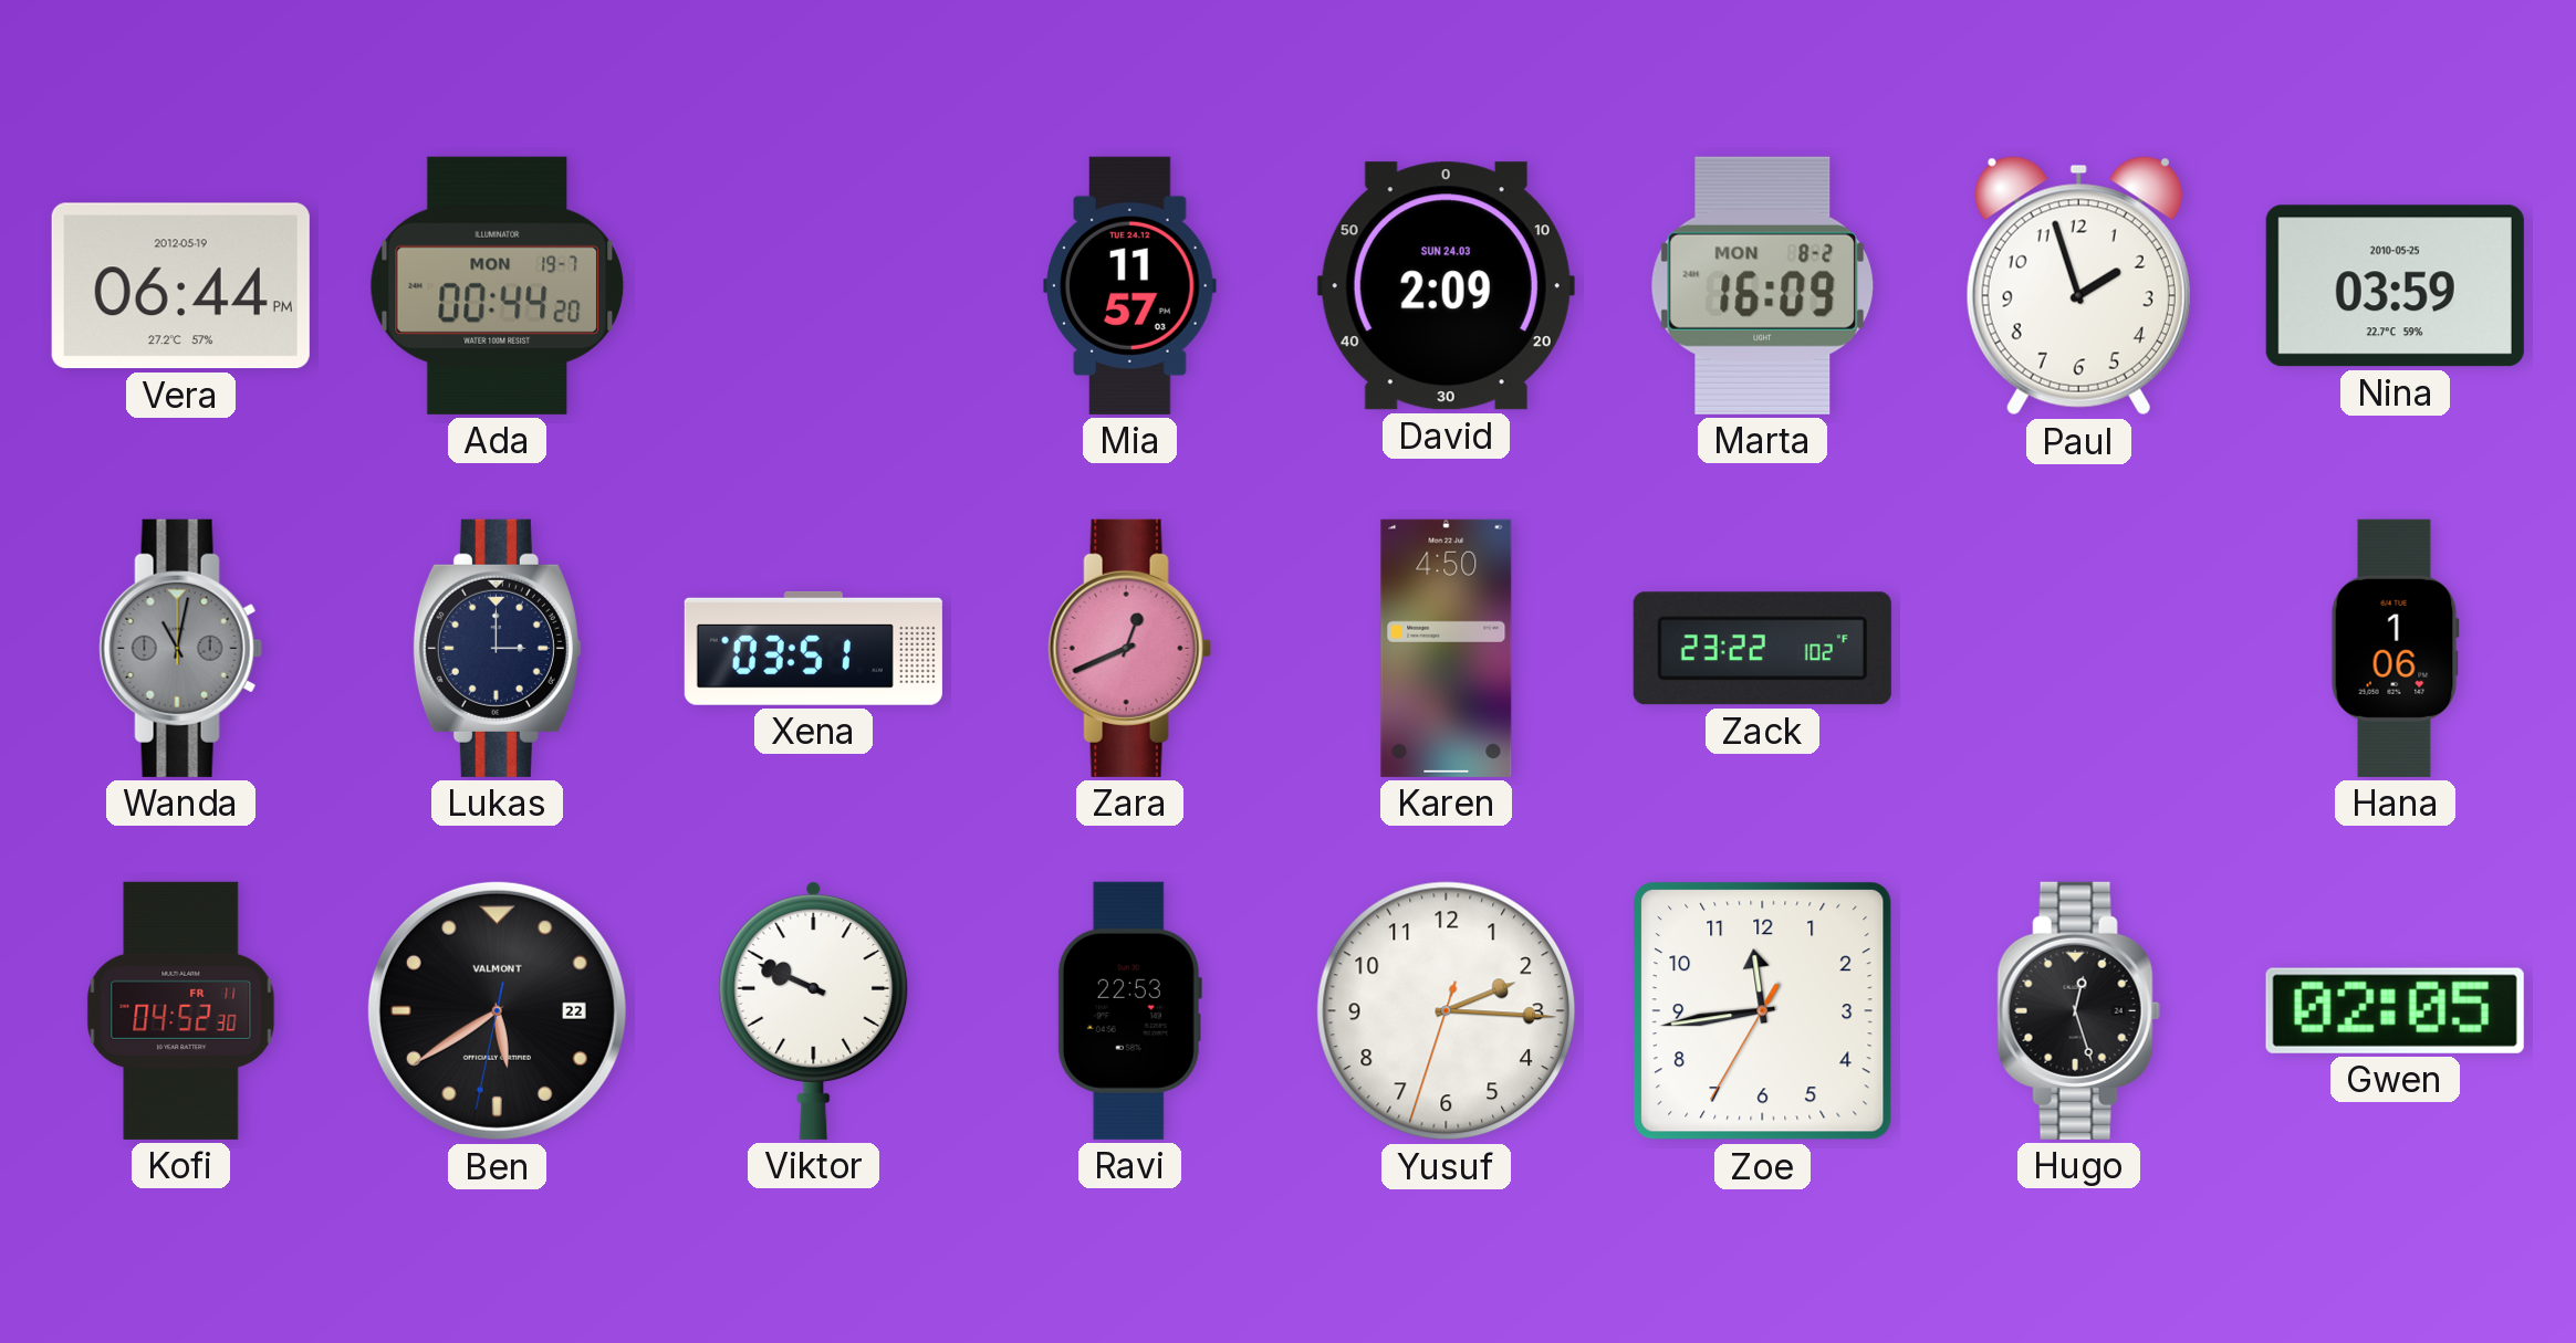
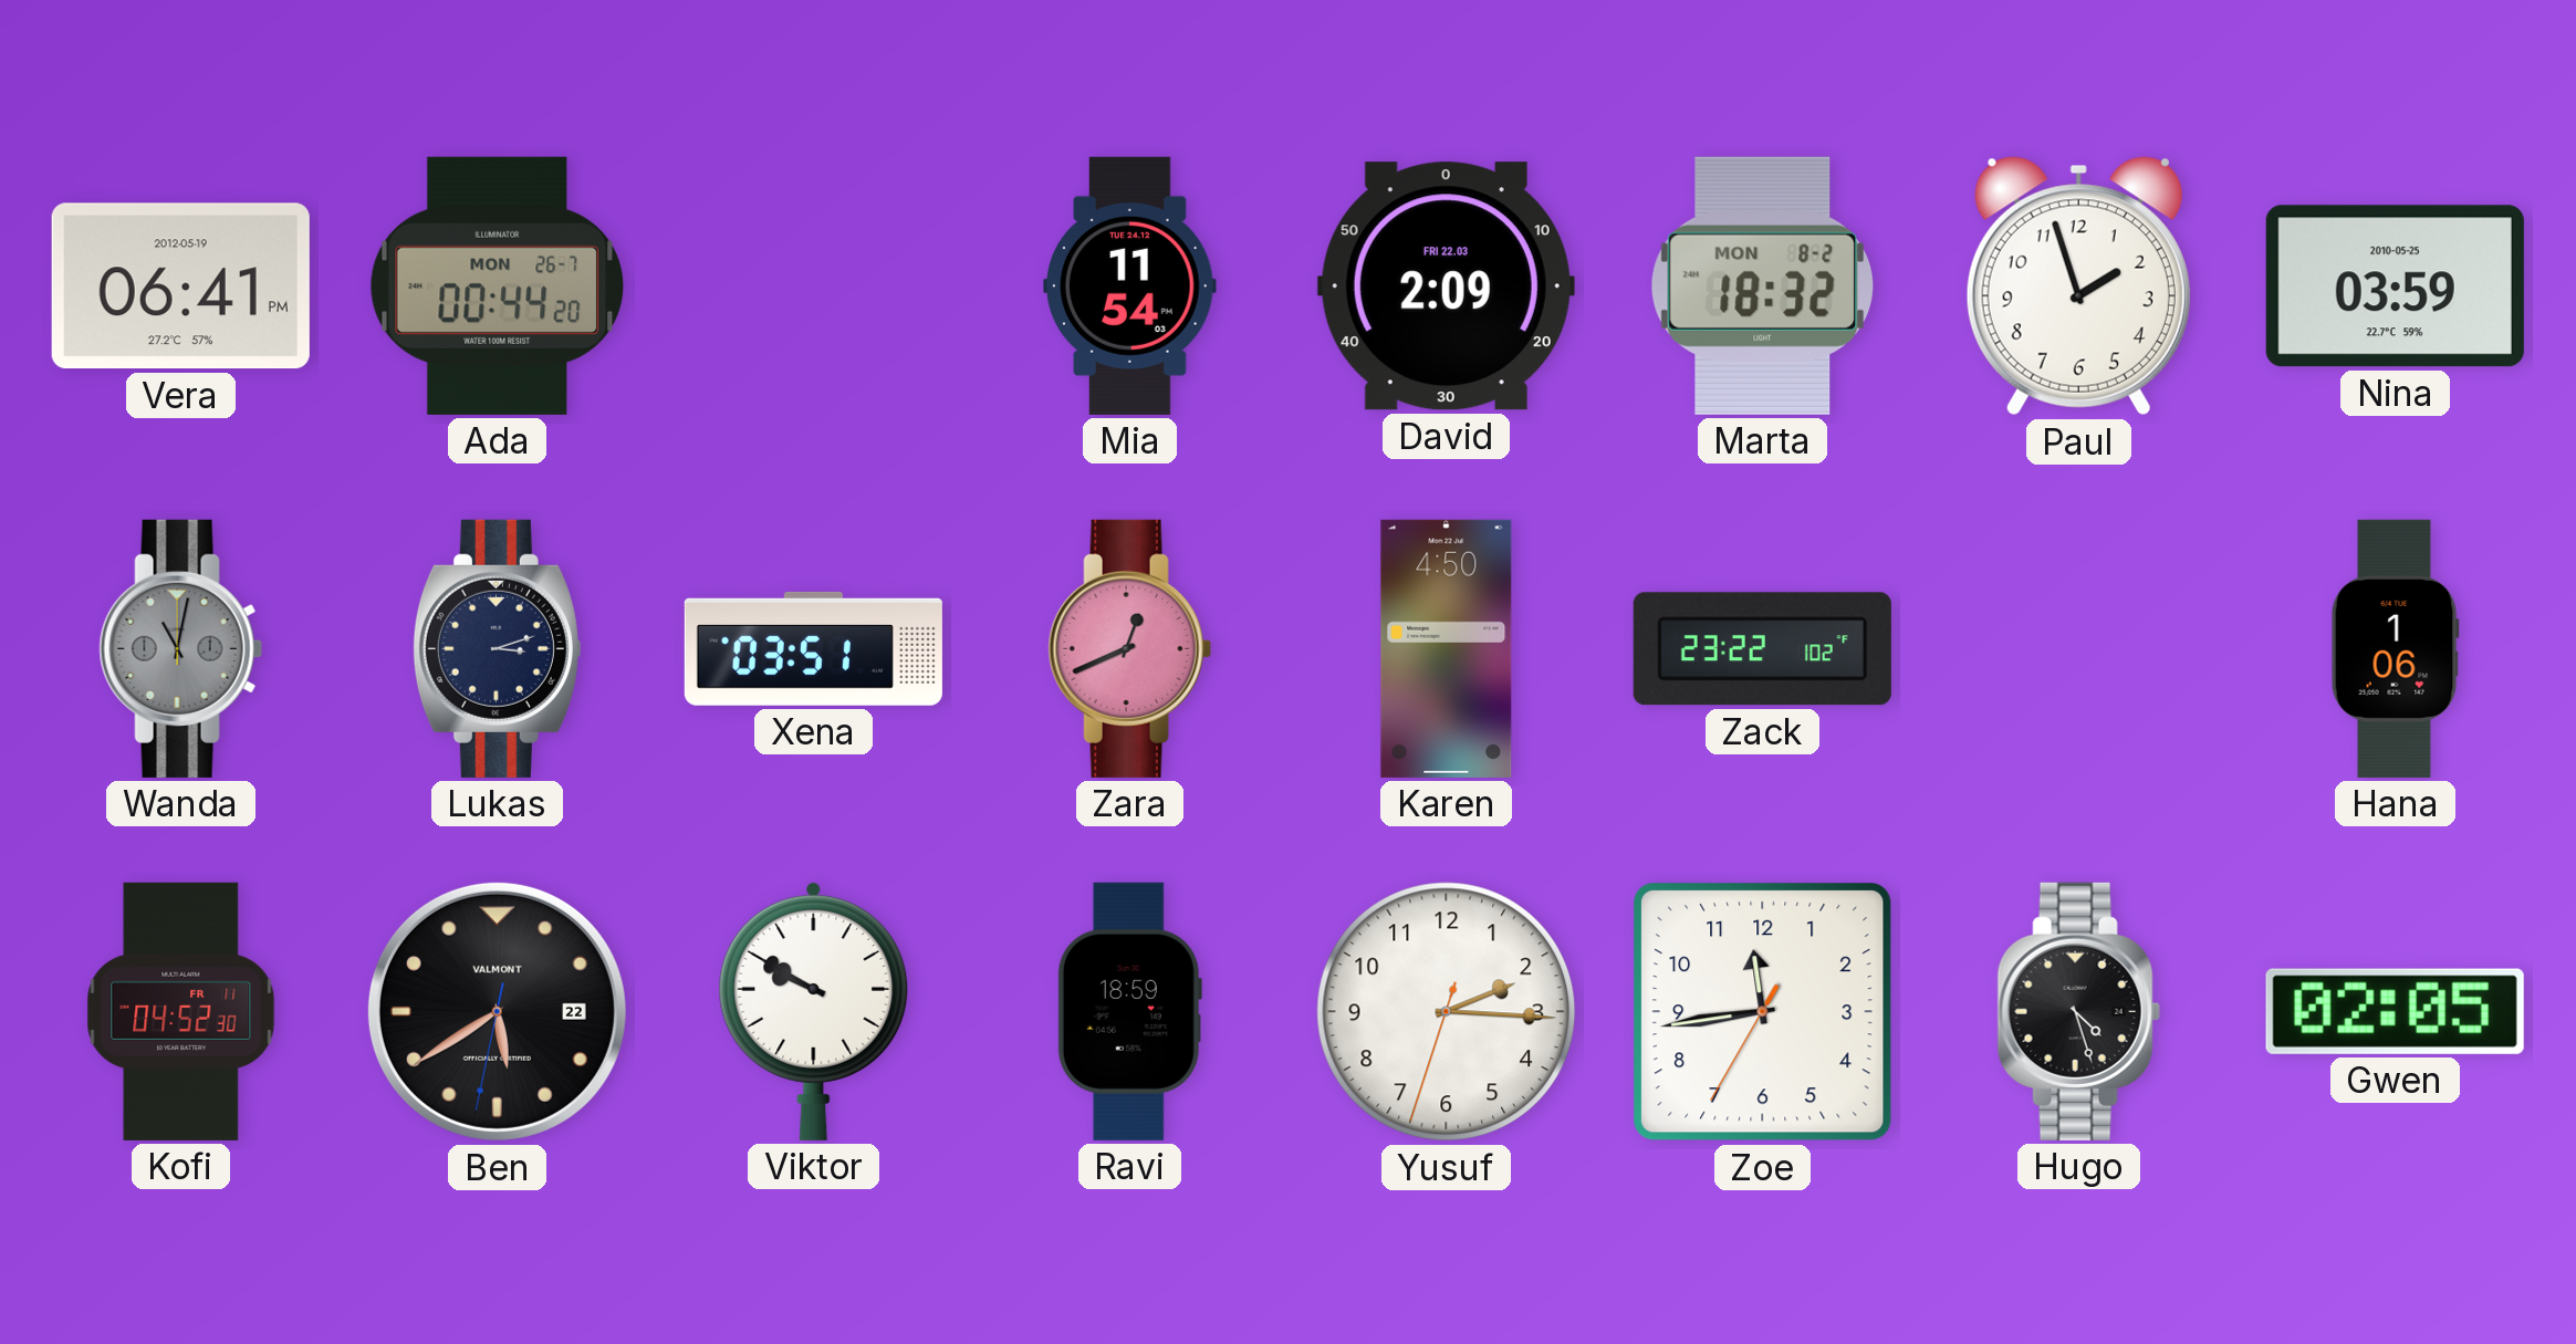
Vera: 06:44 -> 06:41
Ada date: MON 19-7 -> MON 26-7
Mia: 11:57 -> 11:54
David date: SUN 24.03 -> FRI 22.03
Marta: 16:09 -> 18:32
Lukas: 3:00 -> 3:12
Viktor: 9:49 -> 9:50
Ravi: 22:53 -> 18:59
Hugo: 12:27 -> 4:27
